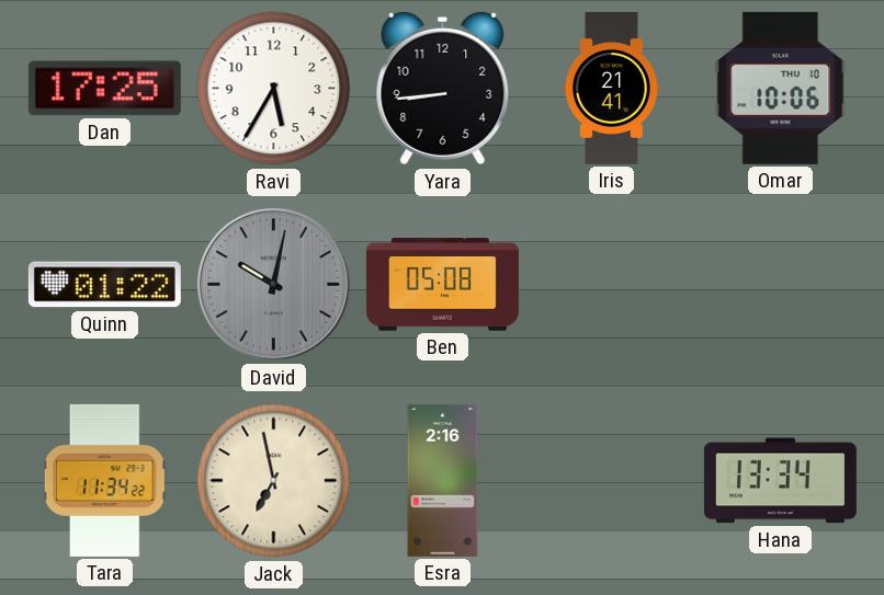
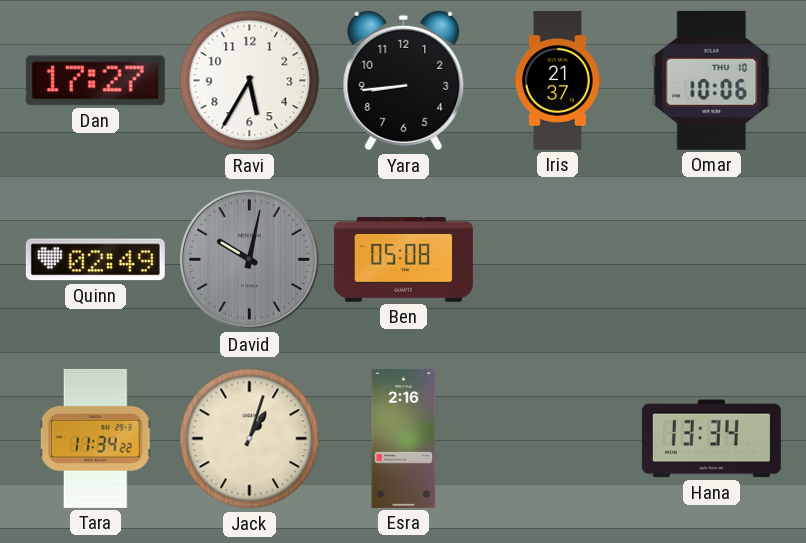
Dan: 17:25 -> 17:27
Iris: 21:41 -> 21:37
Quinn: 01:22 -> 02:49
Jack: 6:58 -> 1:03
